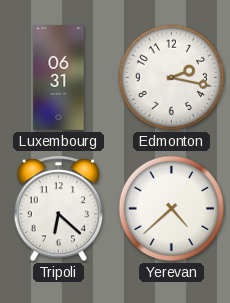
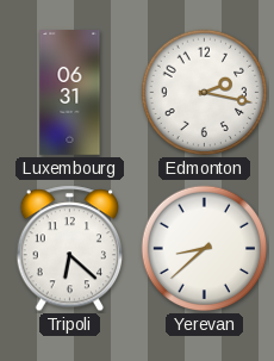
Yerevan: 4:38 -> 8:38
